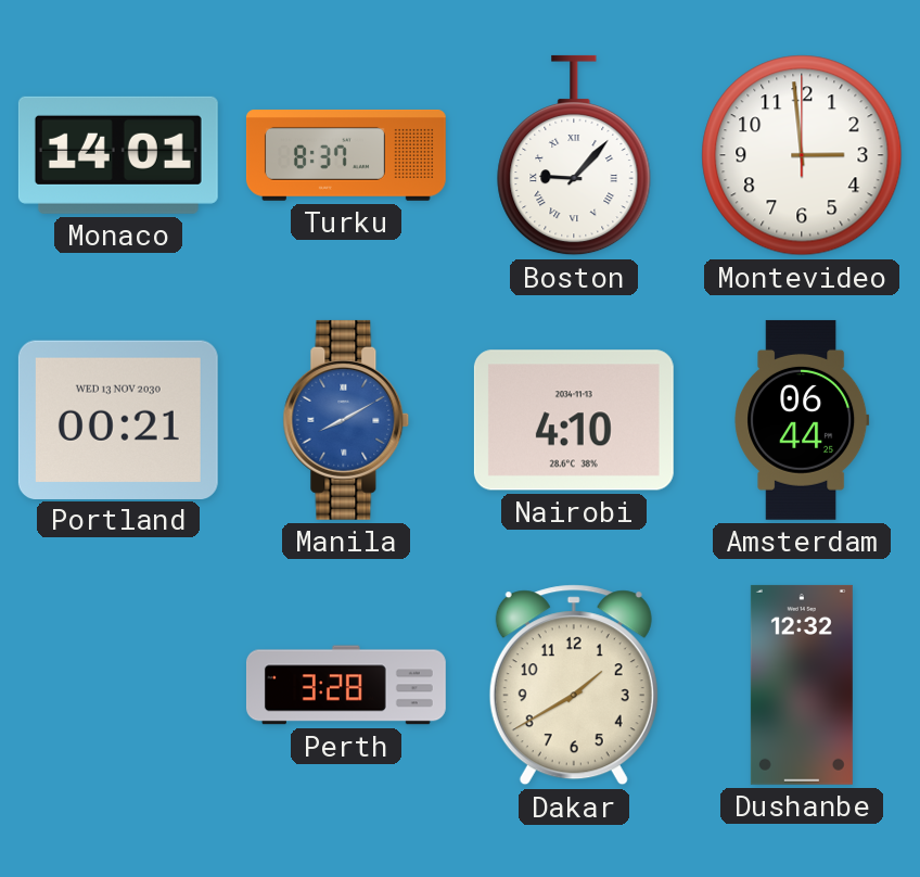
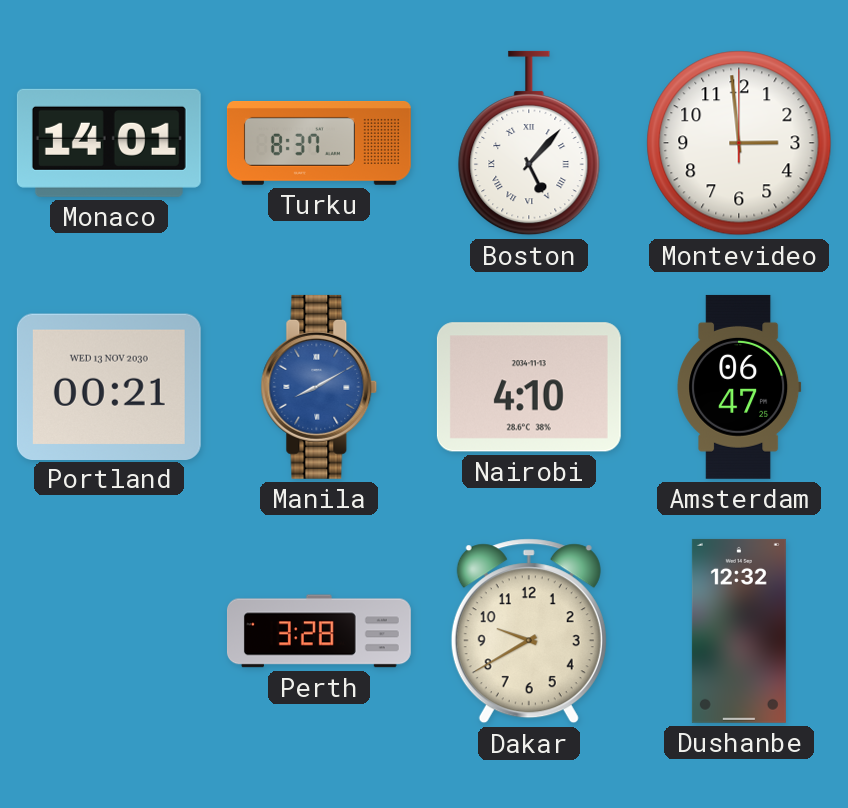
Boston: 9:07 -> 5:07
Amsterdam: 06:44 -> 06:47
Dakar: 1:40 -> 9:40
